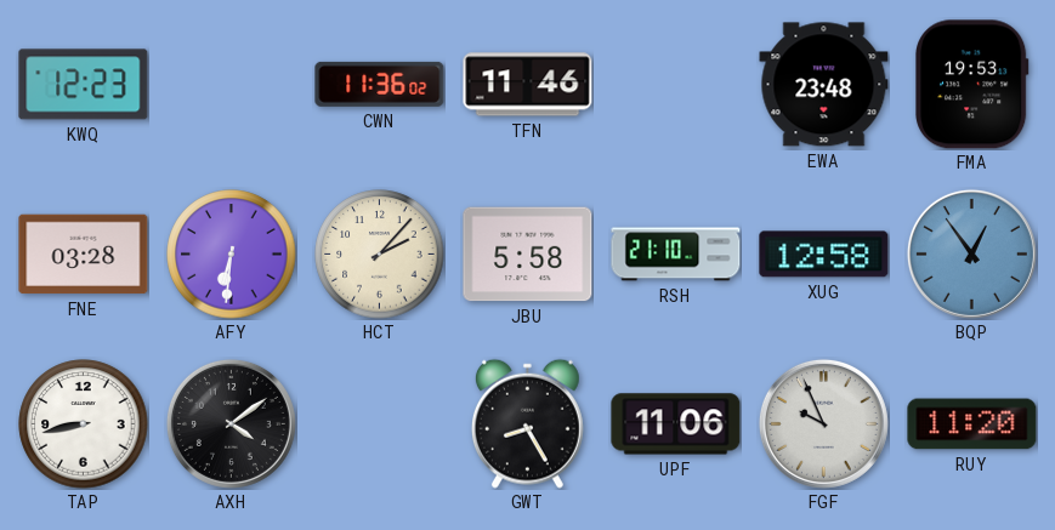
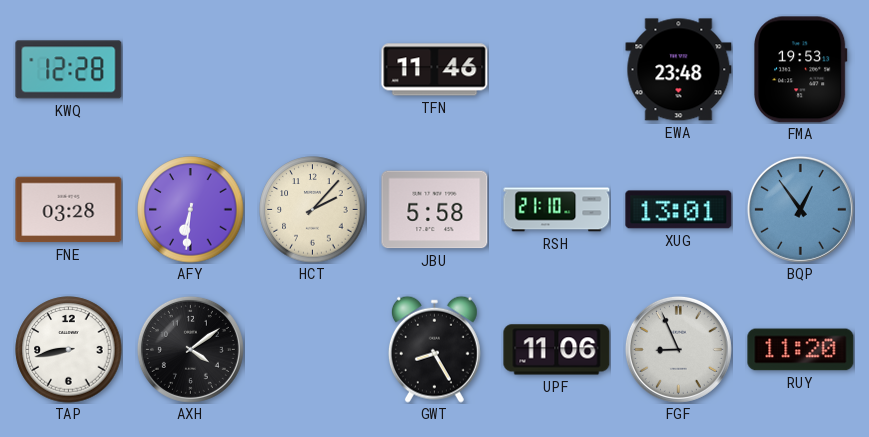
KWQ: 12:23 -> 12:28
CWN: 11:36 -> none
XUG: 12:58 -> 13:01
FGF: 9:56 -> 8:56
